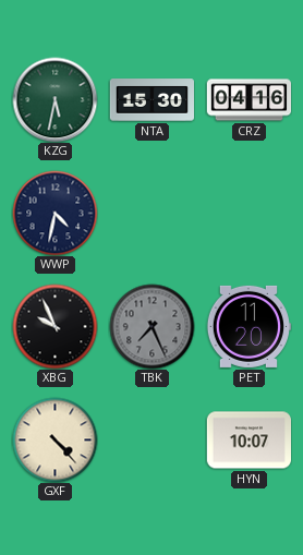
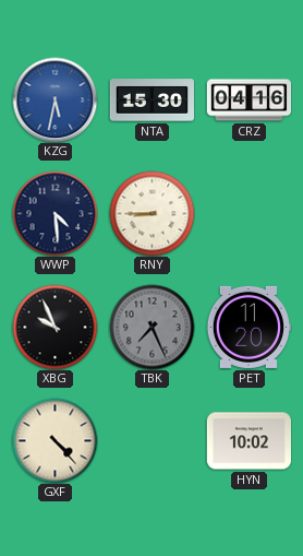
KZG dial: green -> blue
WWP: 4:32 -> 4:29
RNY: none -> 8:45
HYN: 10:07 -> 10:02
